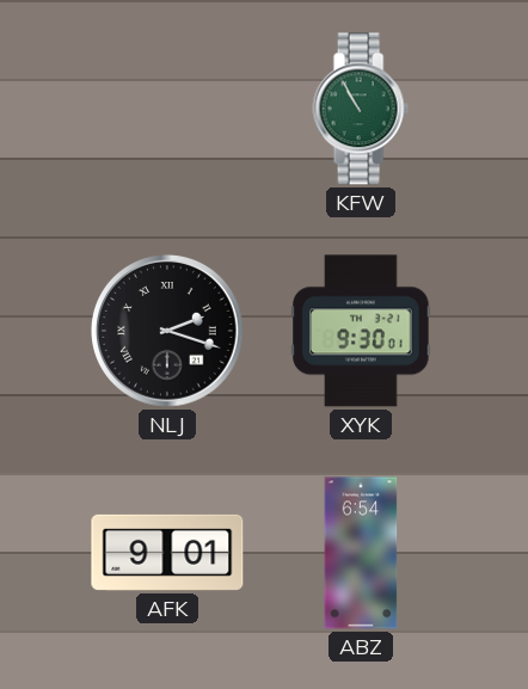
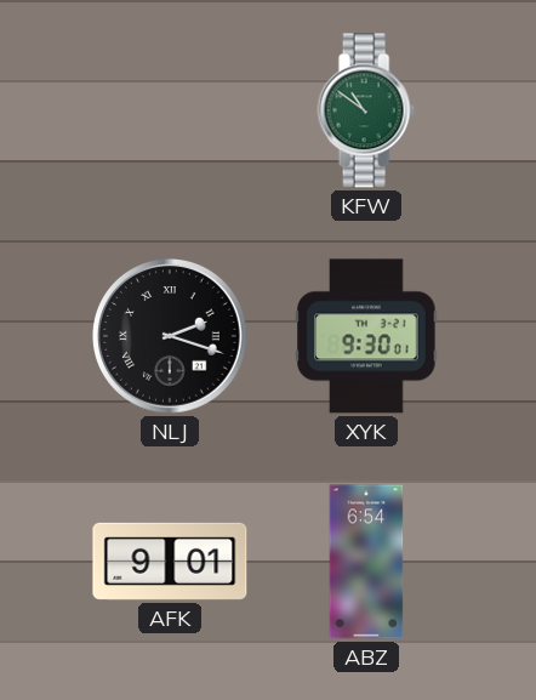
KFW: 10:55 -> 10:51
